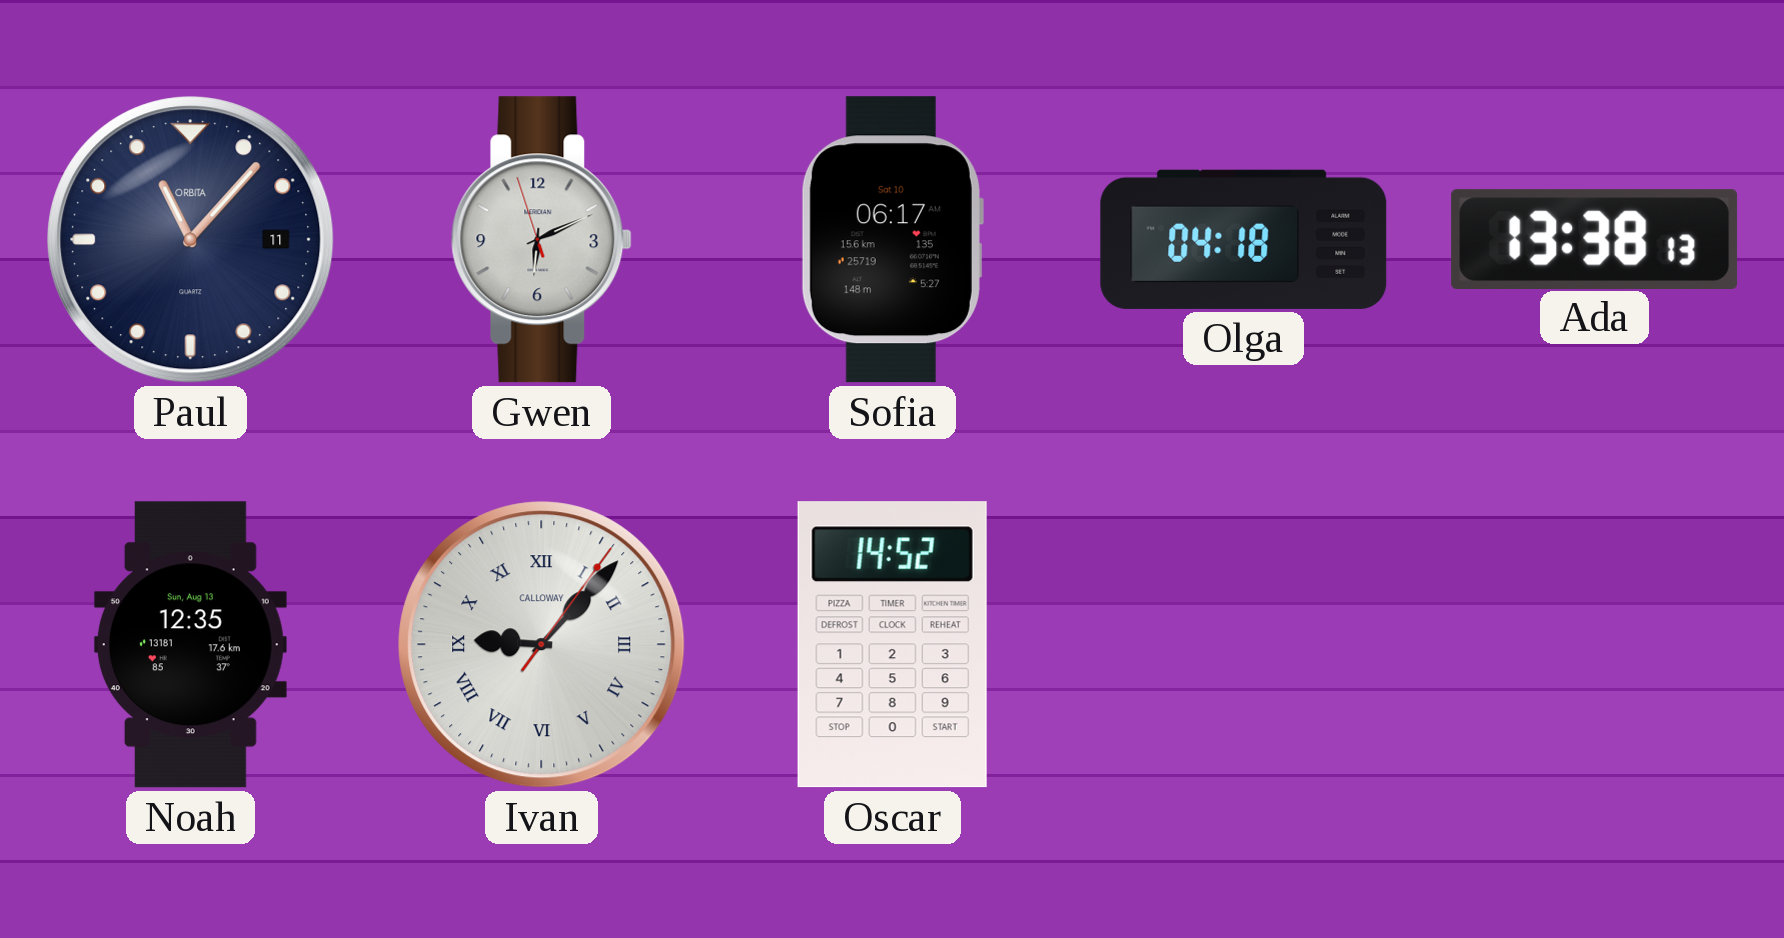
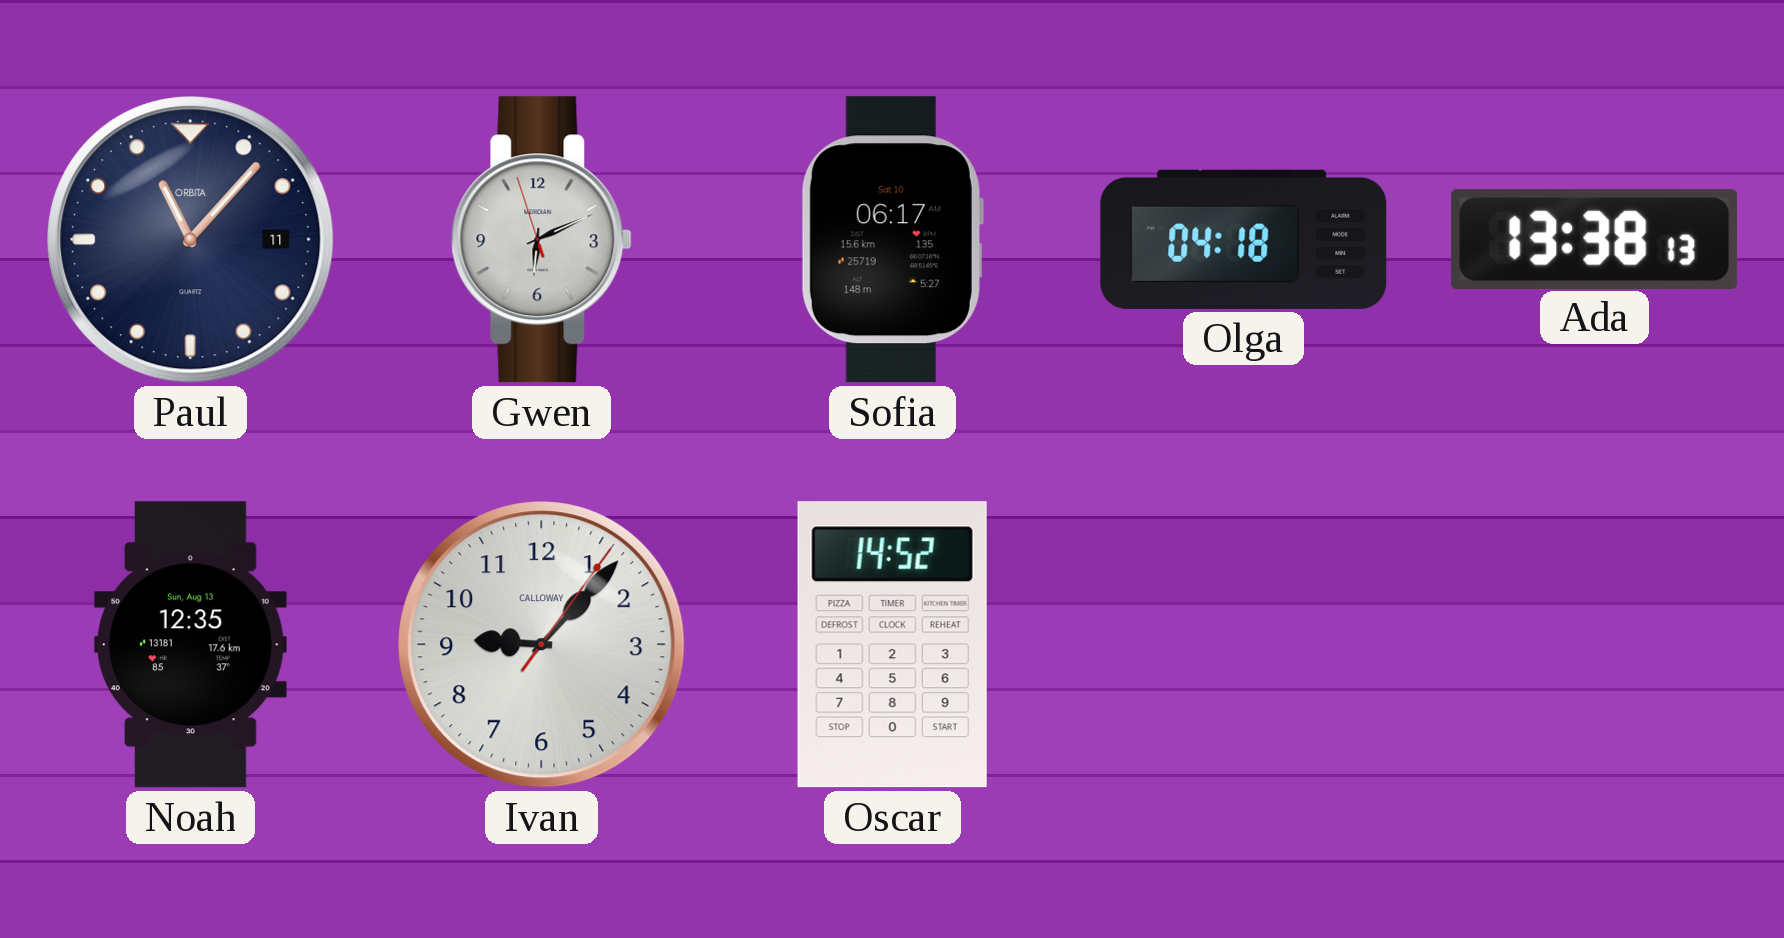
Ivan numerals: Roman -> Arabic
